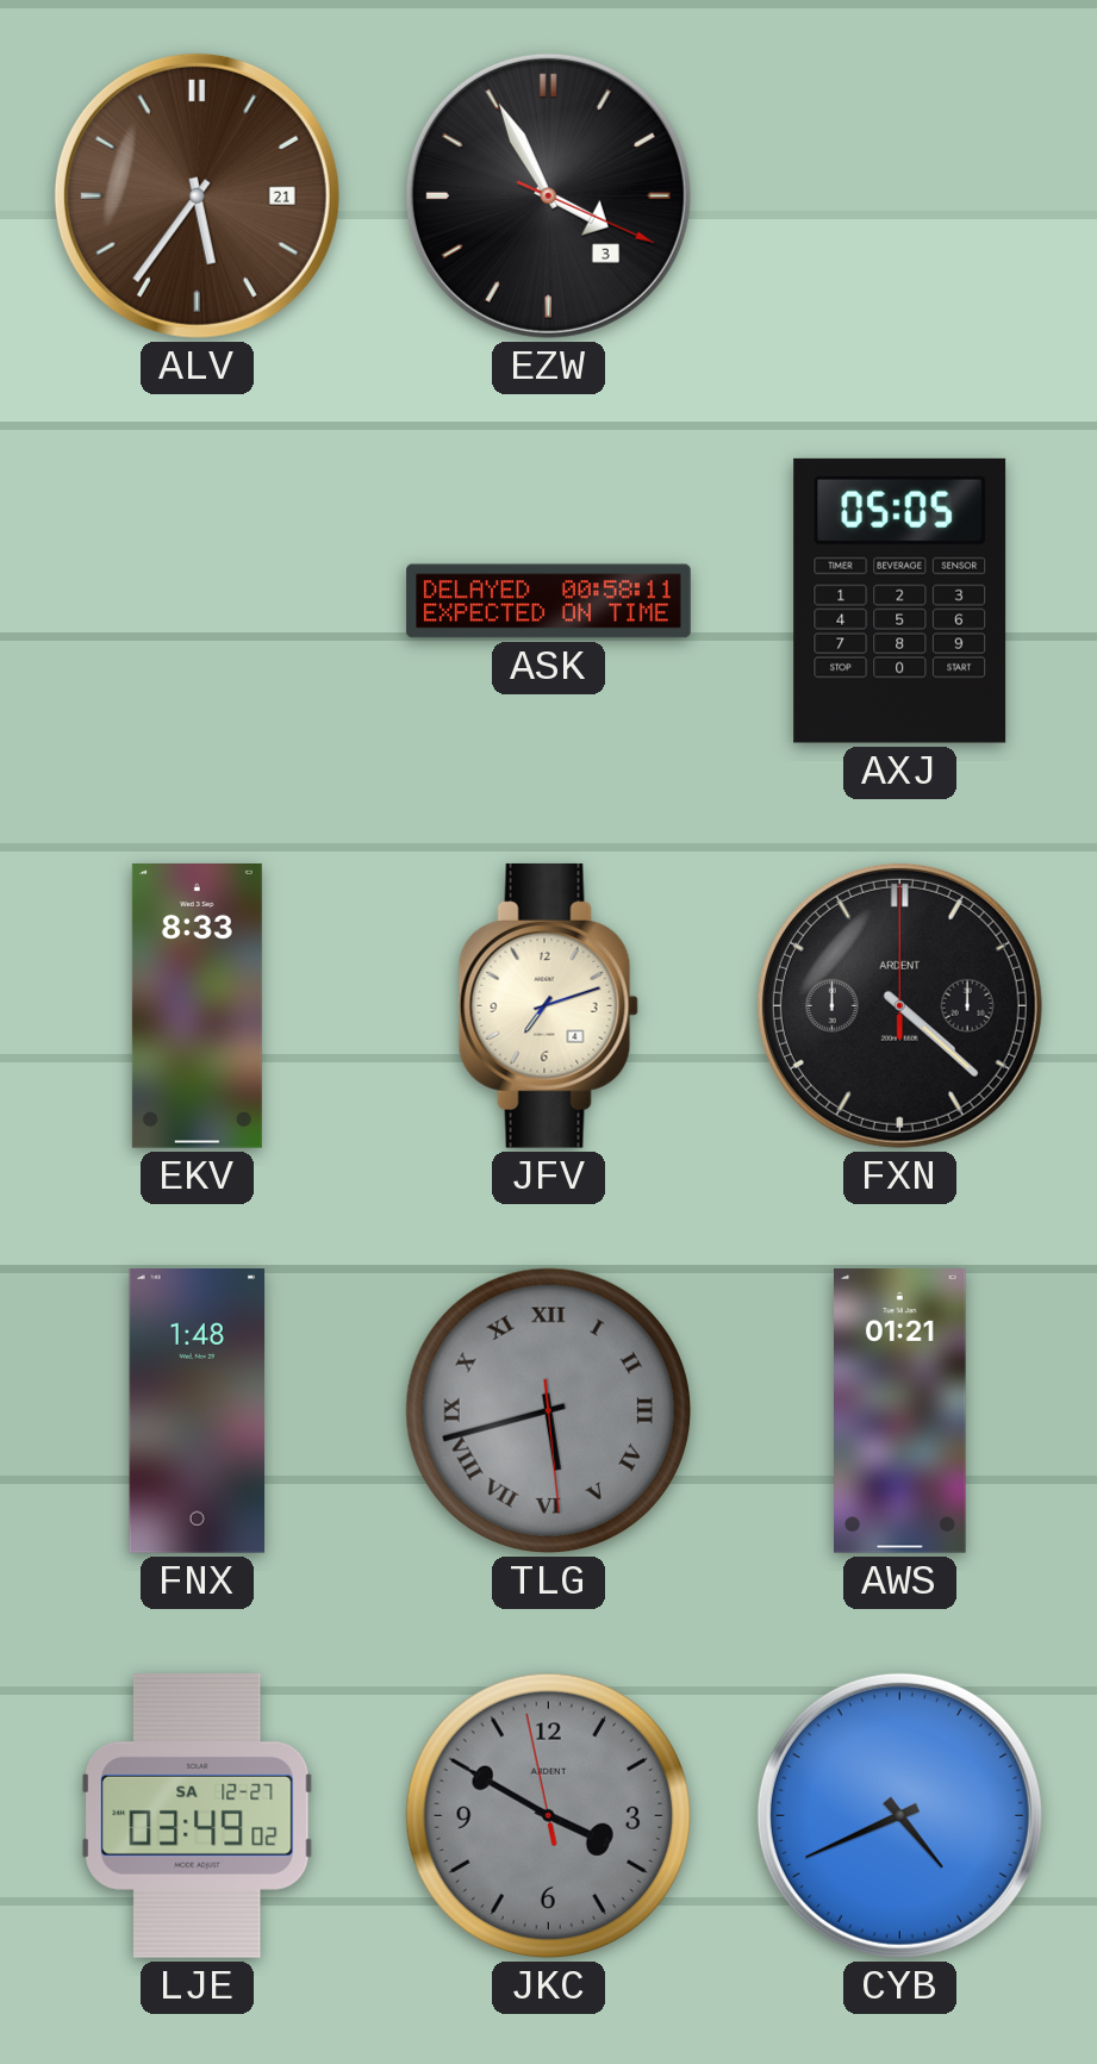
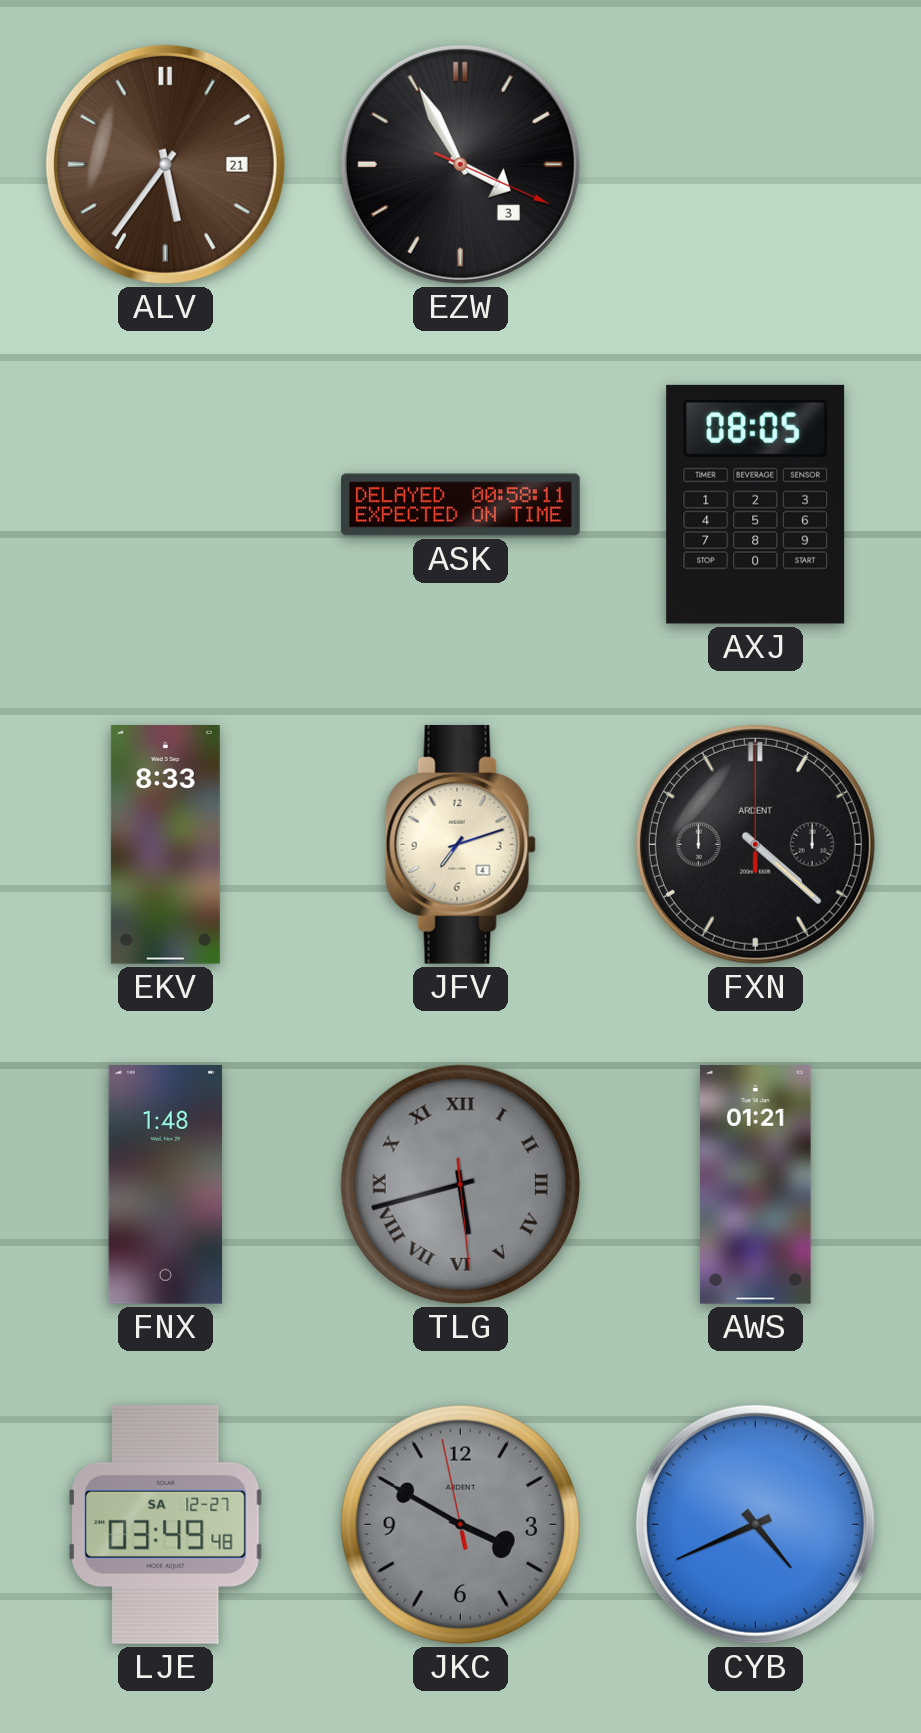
AXJ: 05:05 -> 08:05
LJE: 03:49:02 -> 03:49:48
